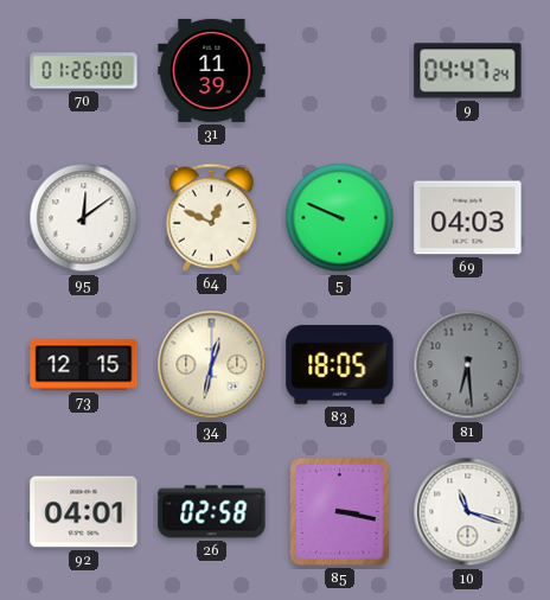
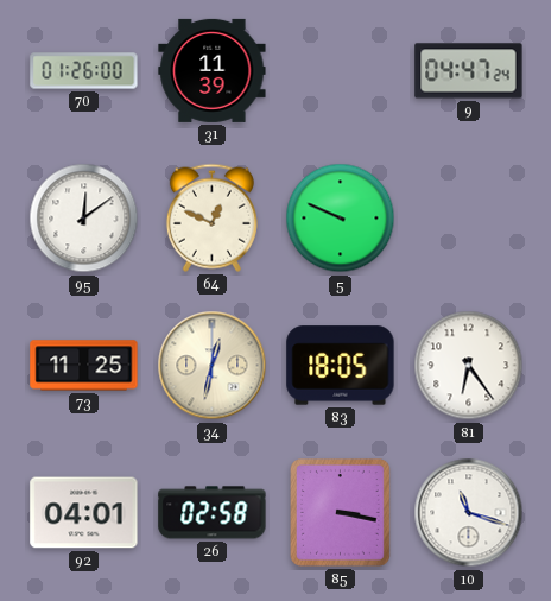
69: 04:03 -> none
73: 12:15 -> 11:25
81: 6:29 -> 6:24
81 dial: grey -> white
